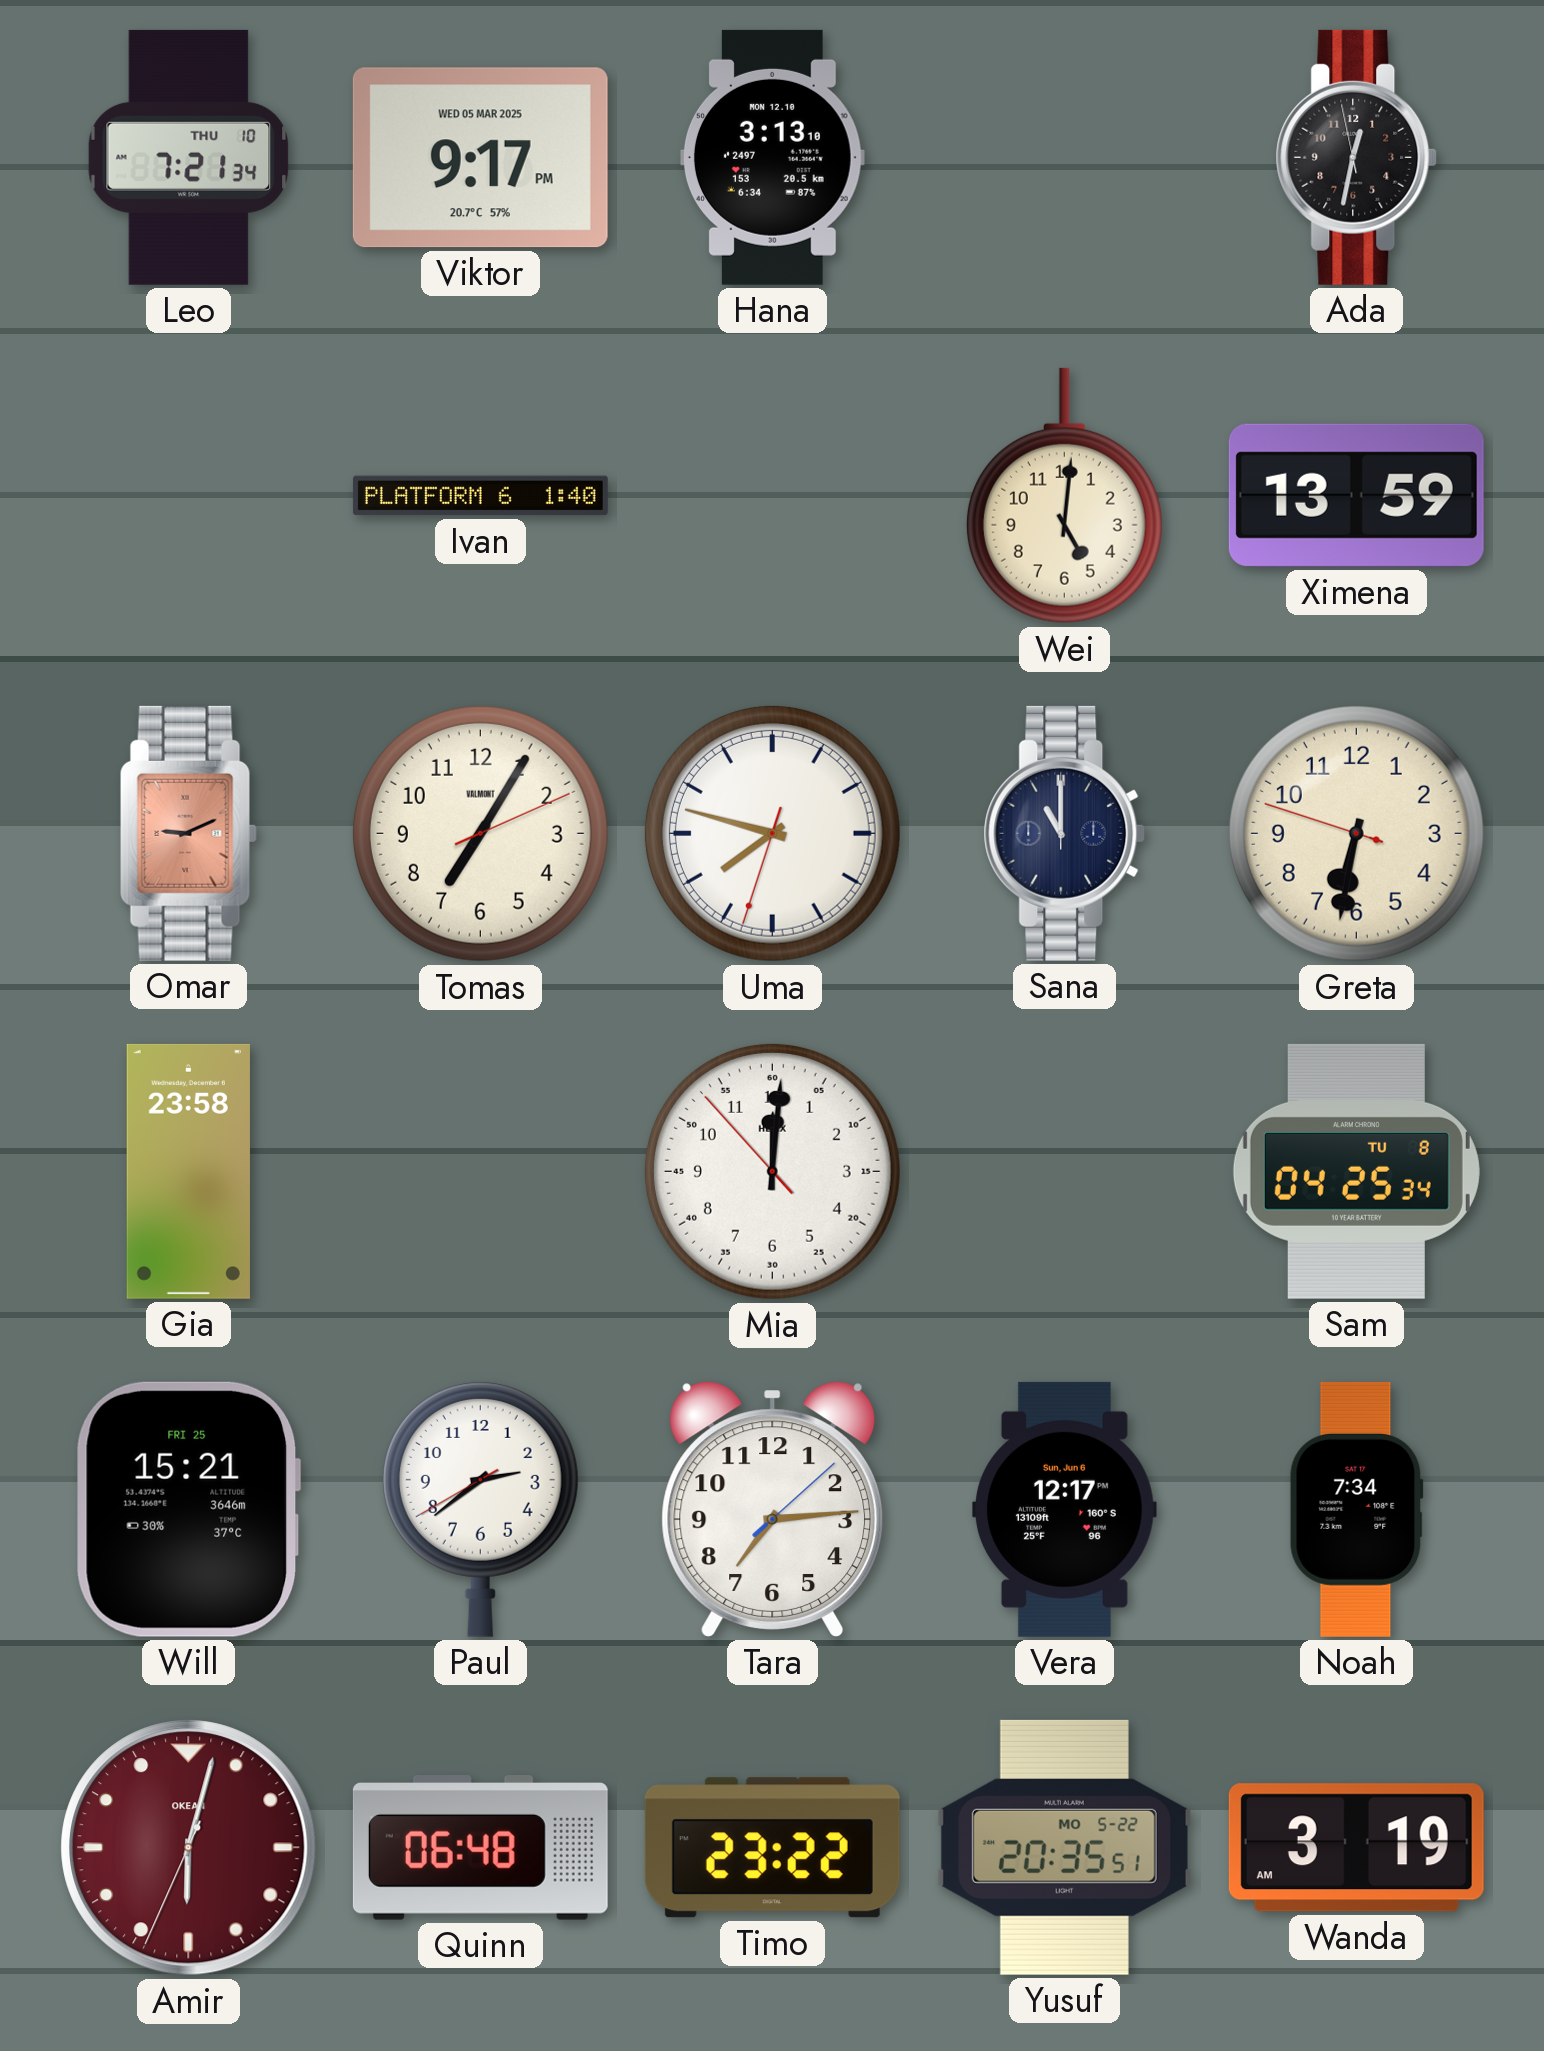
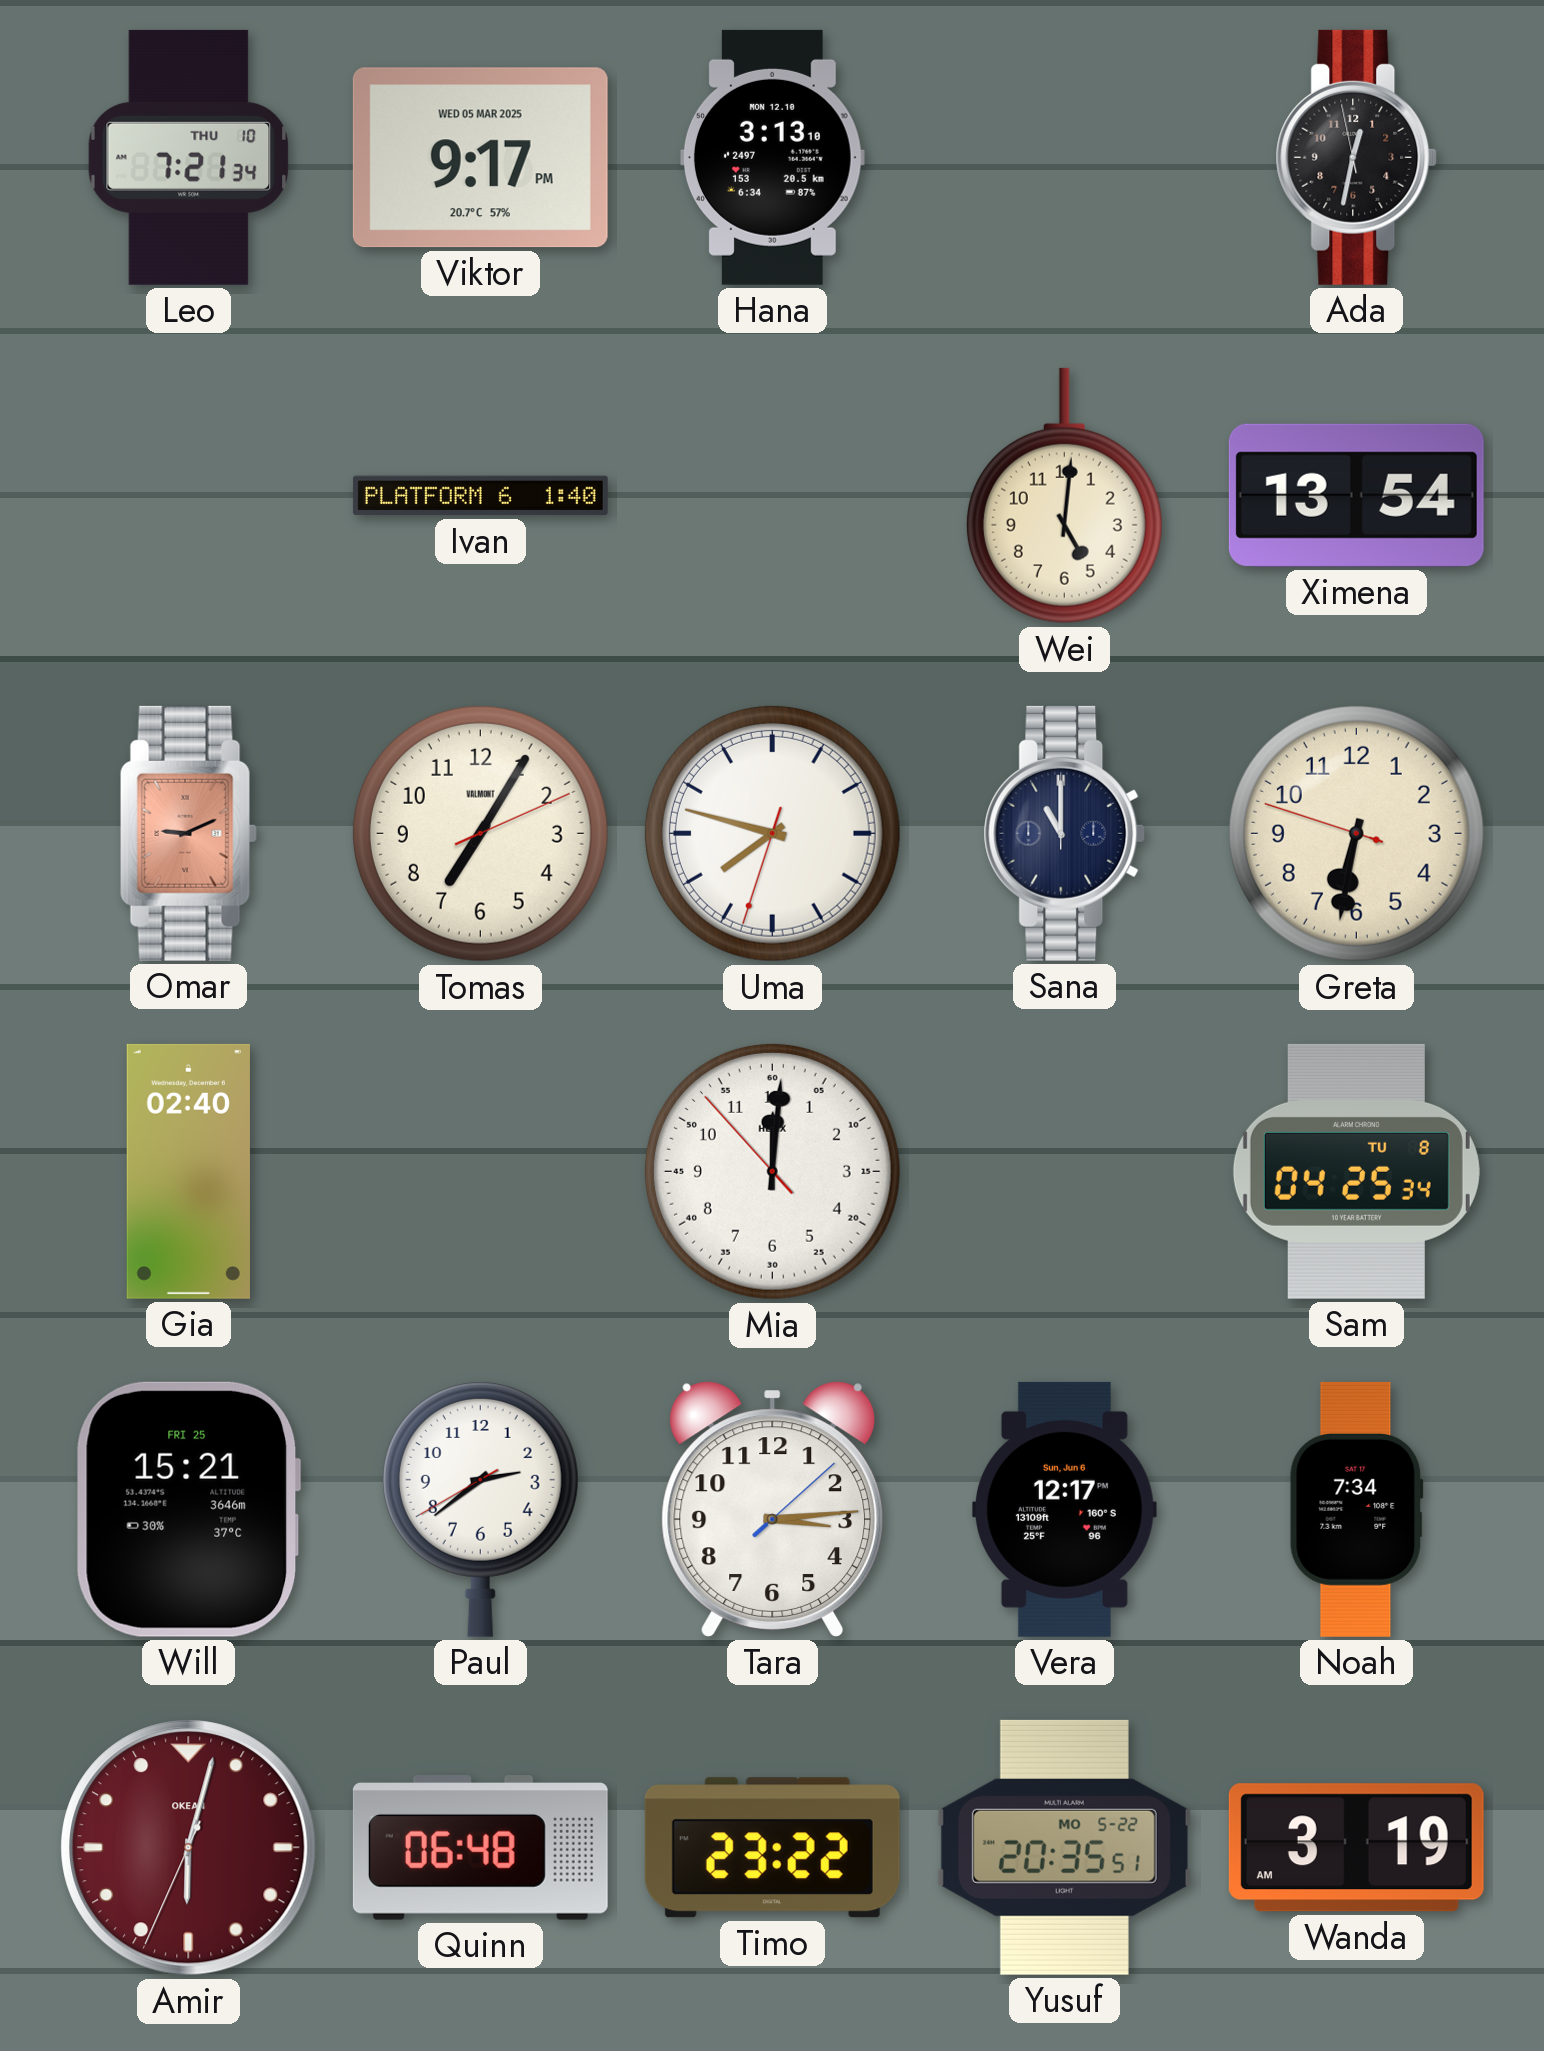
Ximena: 13:59 -> 13:54
Gia: 23:58 -> 02:40
Tara: 7:14 -> 3:14
